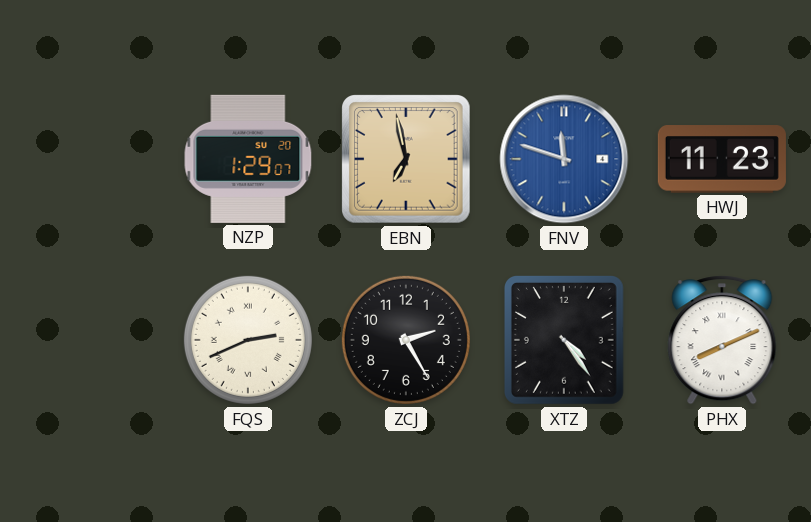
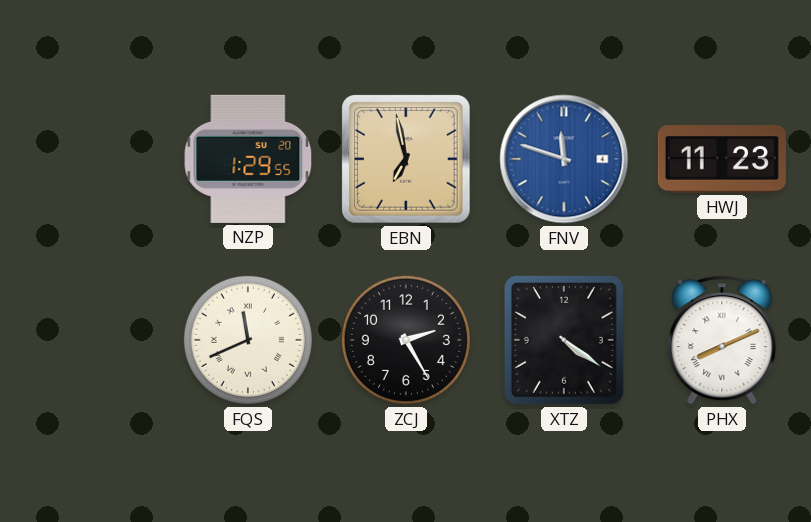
NZP: 1:29:07 -> 1:29:55
FQS: 2:41 -> 11:41
XTZ: 4:24 -> 4:21
